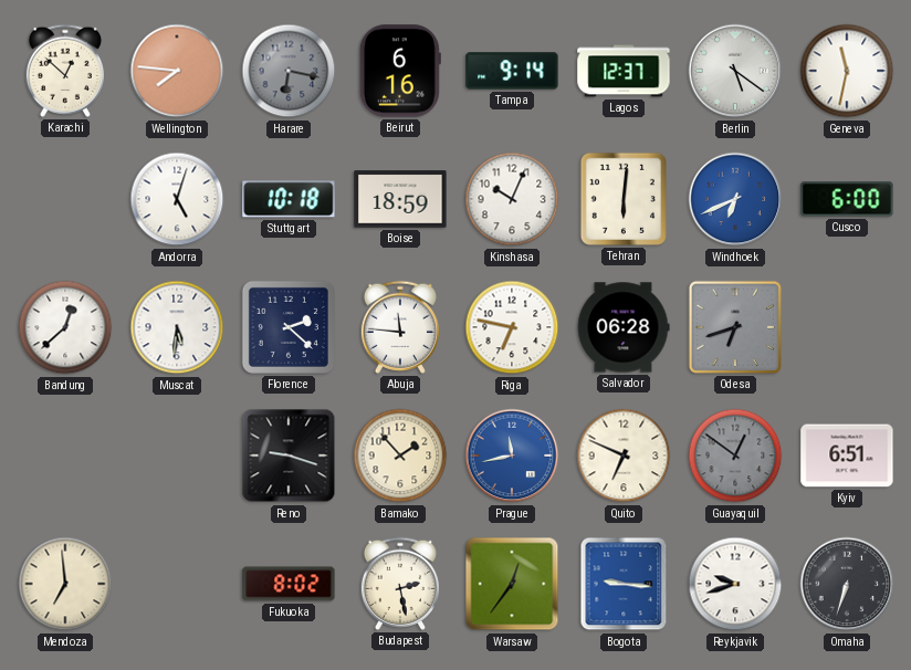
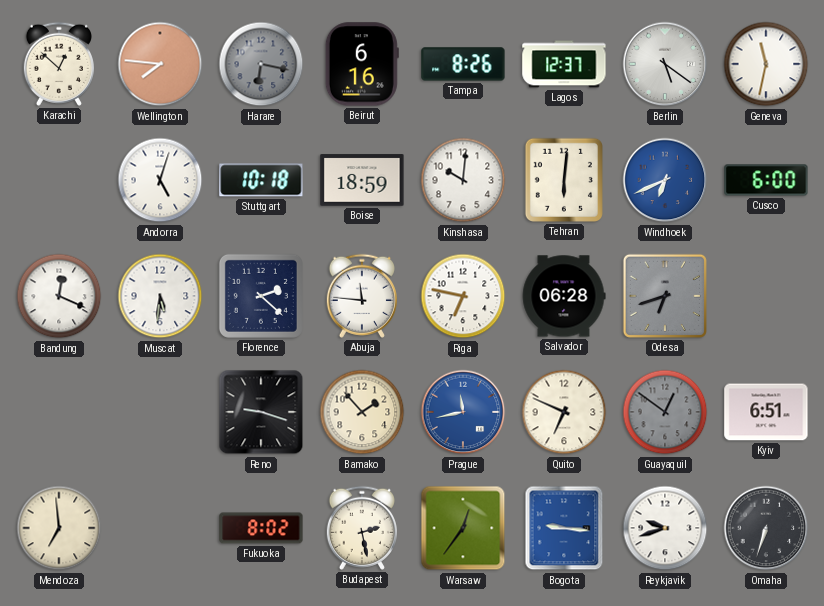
Tampa: 9:14 -> 8:26
Kinshasa: 10:04 -> 10:01
Bandung: 12:38 -> 12:19
